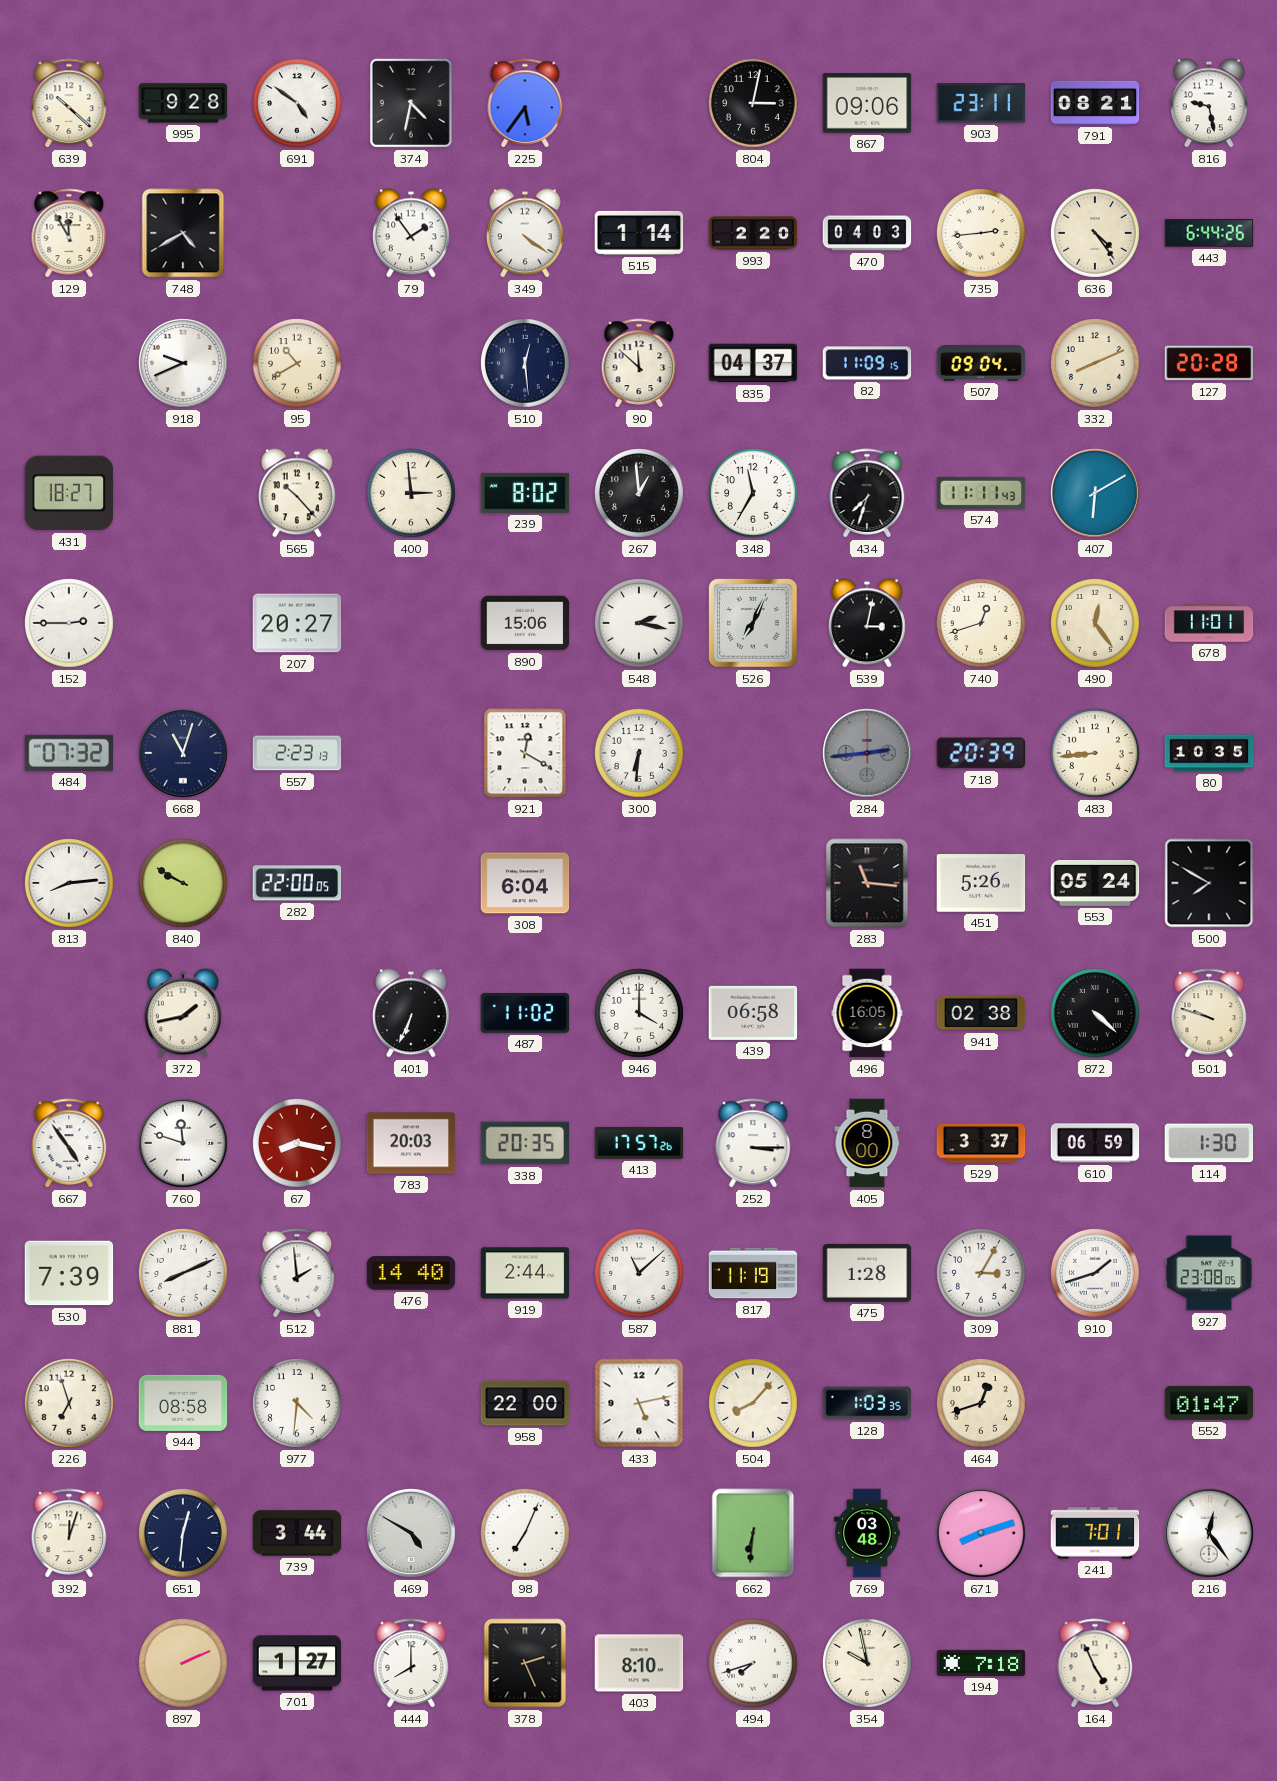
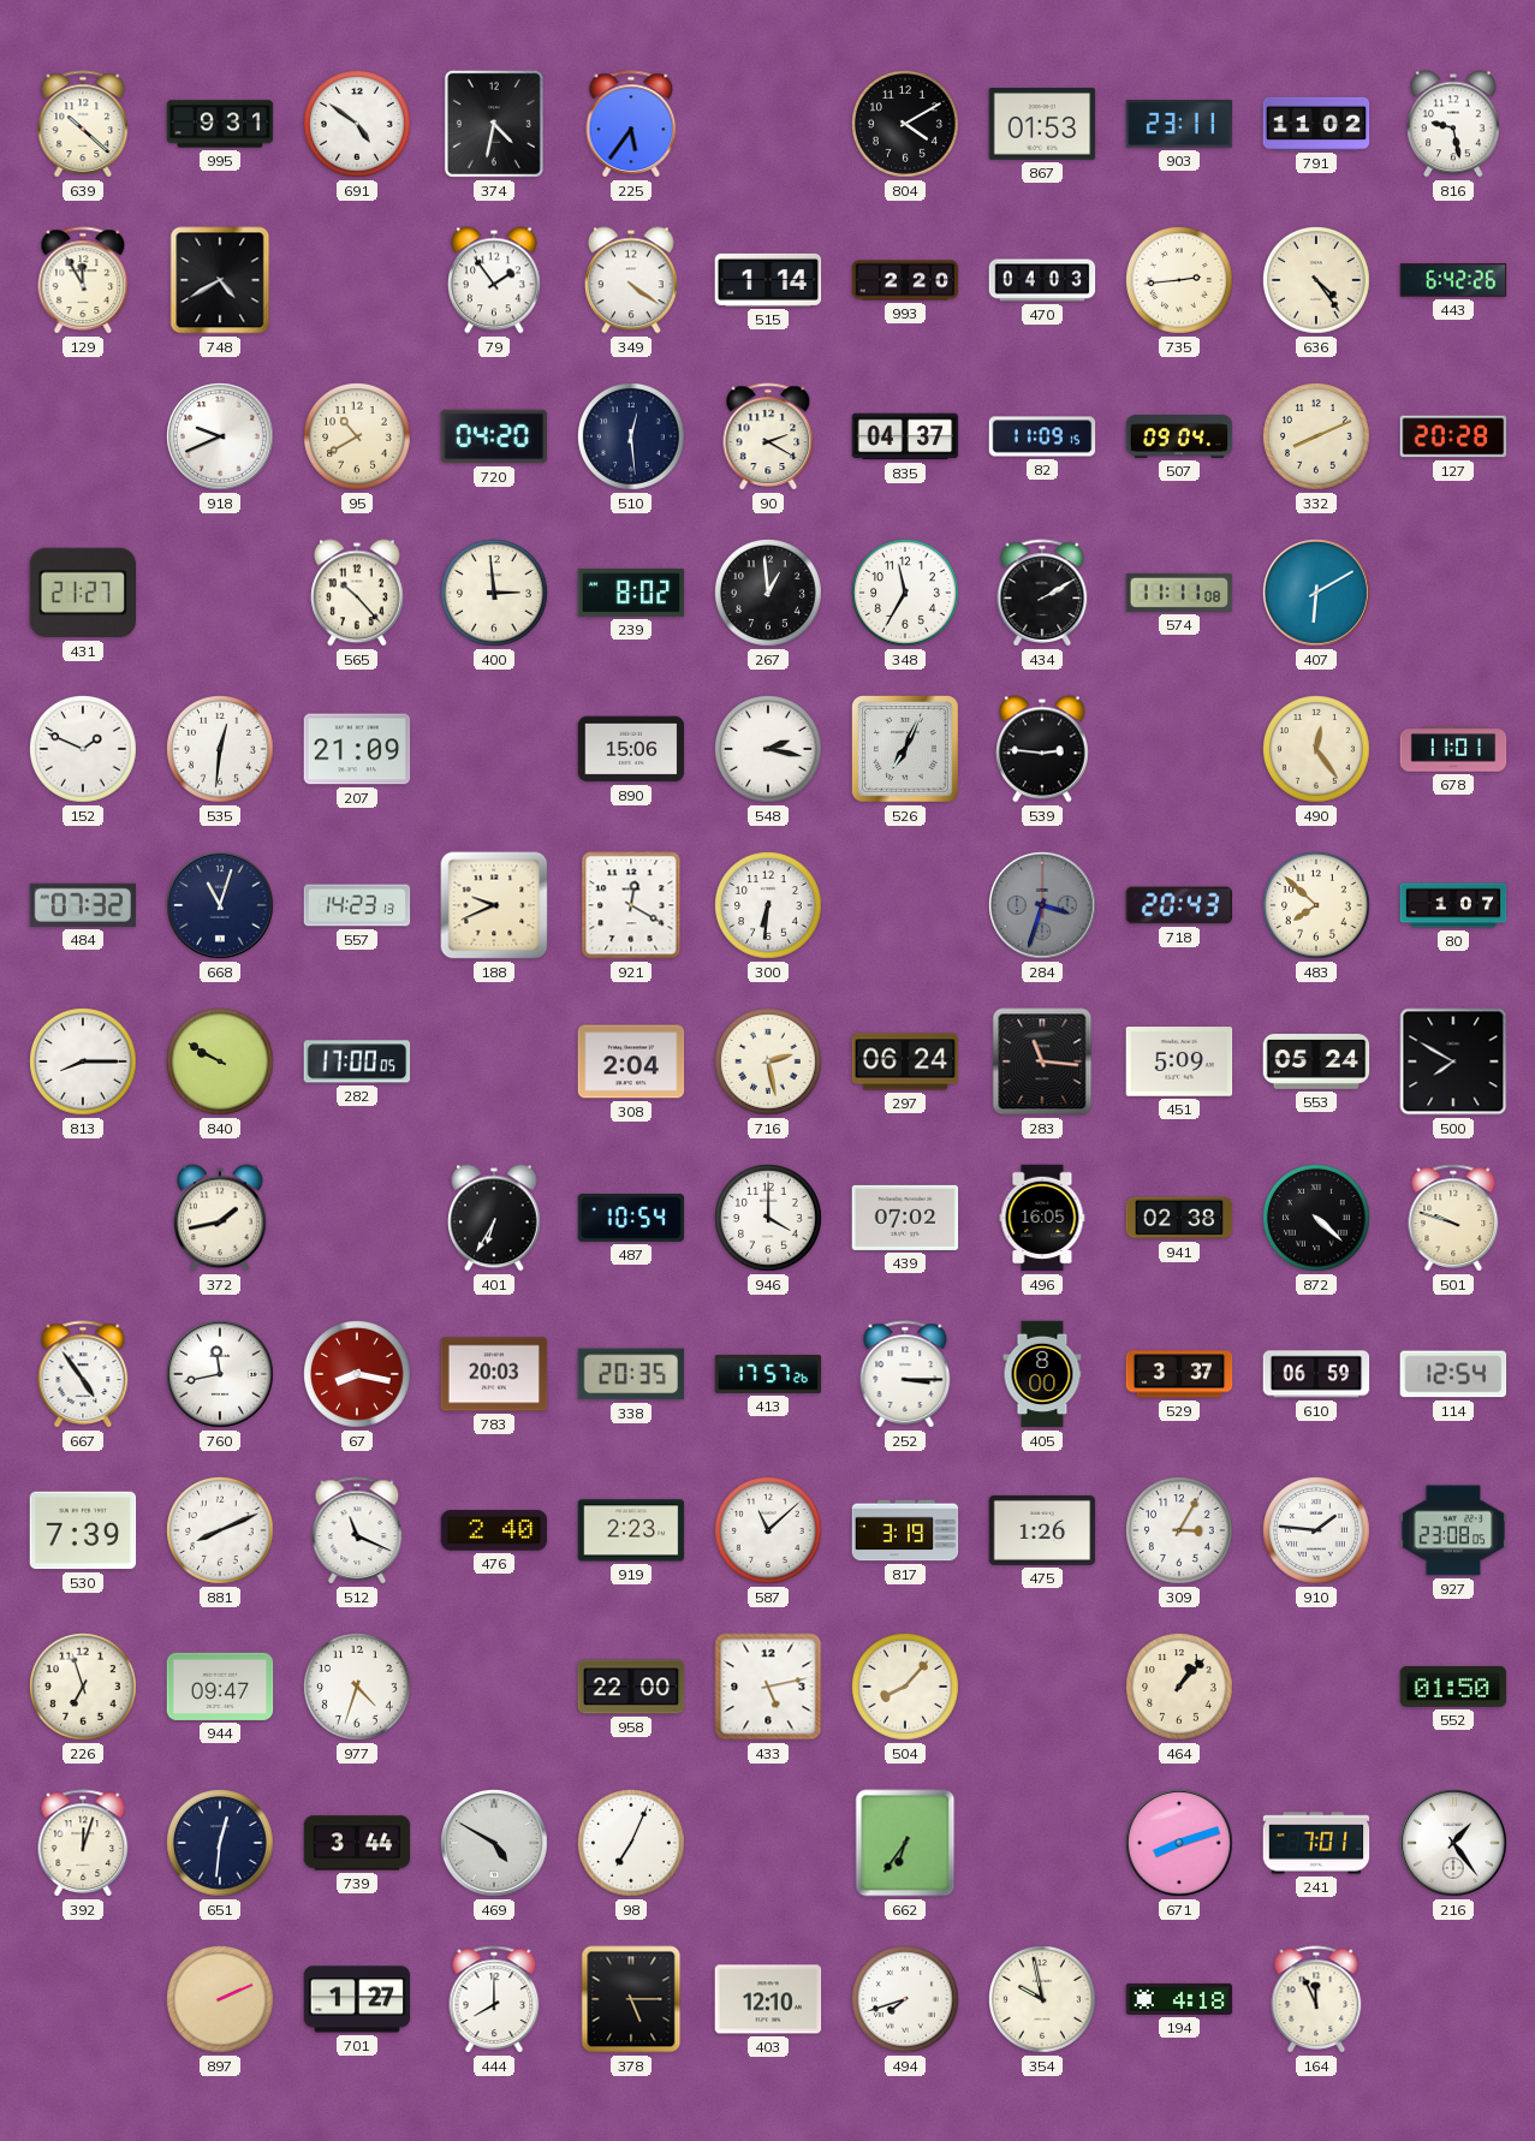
995: 9:28 -> 9:31
804: 3:02 -> 4:10
867: 09:06 -> 01:53
791: 08:21 -> 11:02
443: 6:44 -> 6:42
720: none -> 04:20
90: 11:52 -> 2:20
431: 18:27 -> 21:27
434: 7:33 -> 2:10
574: 11:11:43 -> 11:11:08
152: 2:45 -> 1:49
535: none -> 12:31
207: 20:27 -> 21:09
539: 3:02 -> 2:46
740: 12:42 -> none
557: 2:23 -> 14:23
188: none -> 9:41
284: 2:44 -> 3:33
718: 20:39 -> 20:43
483: 8:44 -> 7:52
80: 10:35 -> 1:07
813: 8:14 -> 8:15
282: 22:00 -> 17:00
308: 6:04 -> 2:04
716: none -> 2:28
297: none -> 06:24
451: 5:26 -> 5:09
401: 6:34 -> 6:35
487: 11:02 -> 10:54
439: 06:58 -> 07:02
760: 11:48 -> 11:43
114: 1:30 -> 12:54
512: 1:59 -> 11:19
476: 14:40 -> 2:40
919: 2:44 -> 2:23
817: 11:19 -> 3:19
475: 1:28 -> 1:26
910: 1:42 -> 1:46
944: 08:58 -> 09:47
977: 4:31 -> 4:33
128: 1:03 -> none
464: 12:42 -> 1:07
552: 01:47 -> 01:50
662: 6:31 -> 6:36
769: 03:48 -> none
216: 12:24 -> 1:24
378: 2:26 -> 5:15
403: 8:10 -> 12:10
194: 7:18 -> 4:18
164: 4:56 -> 11:56
